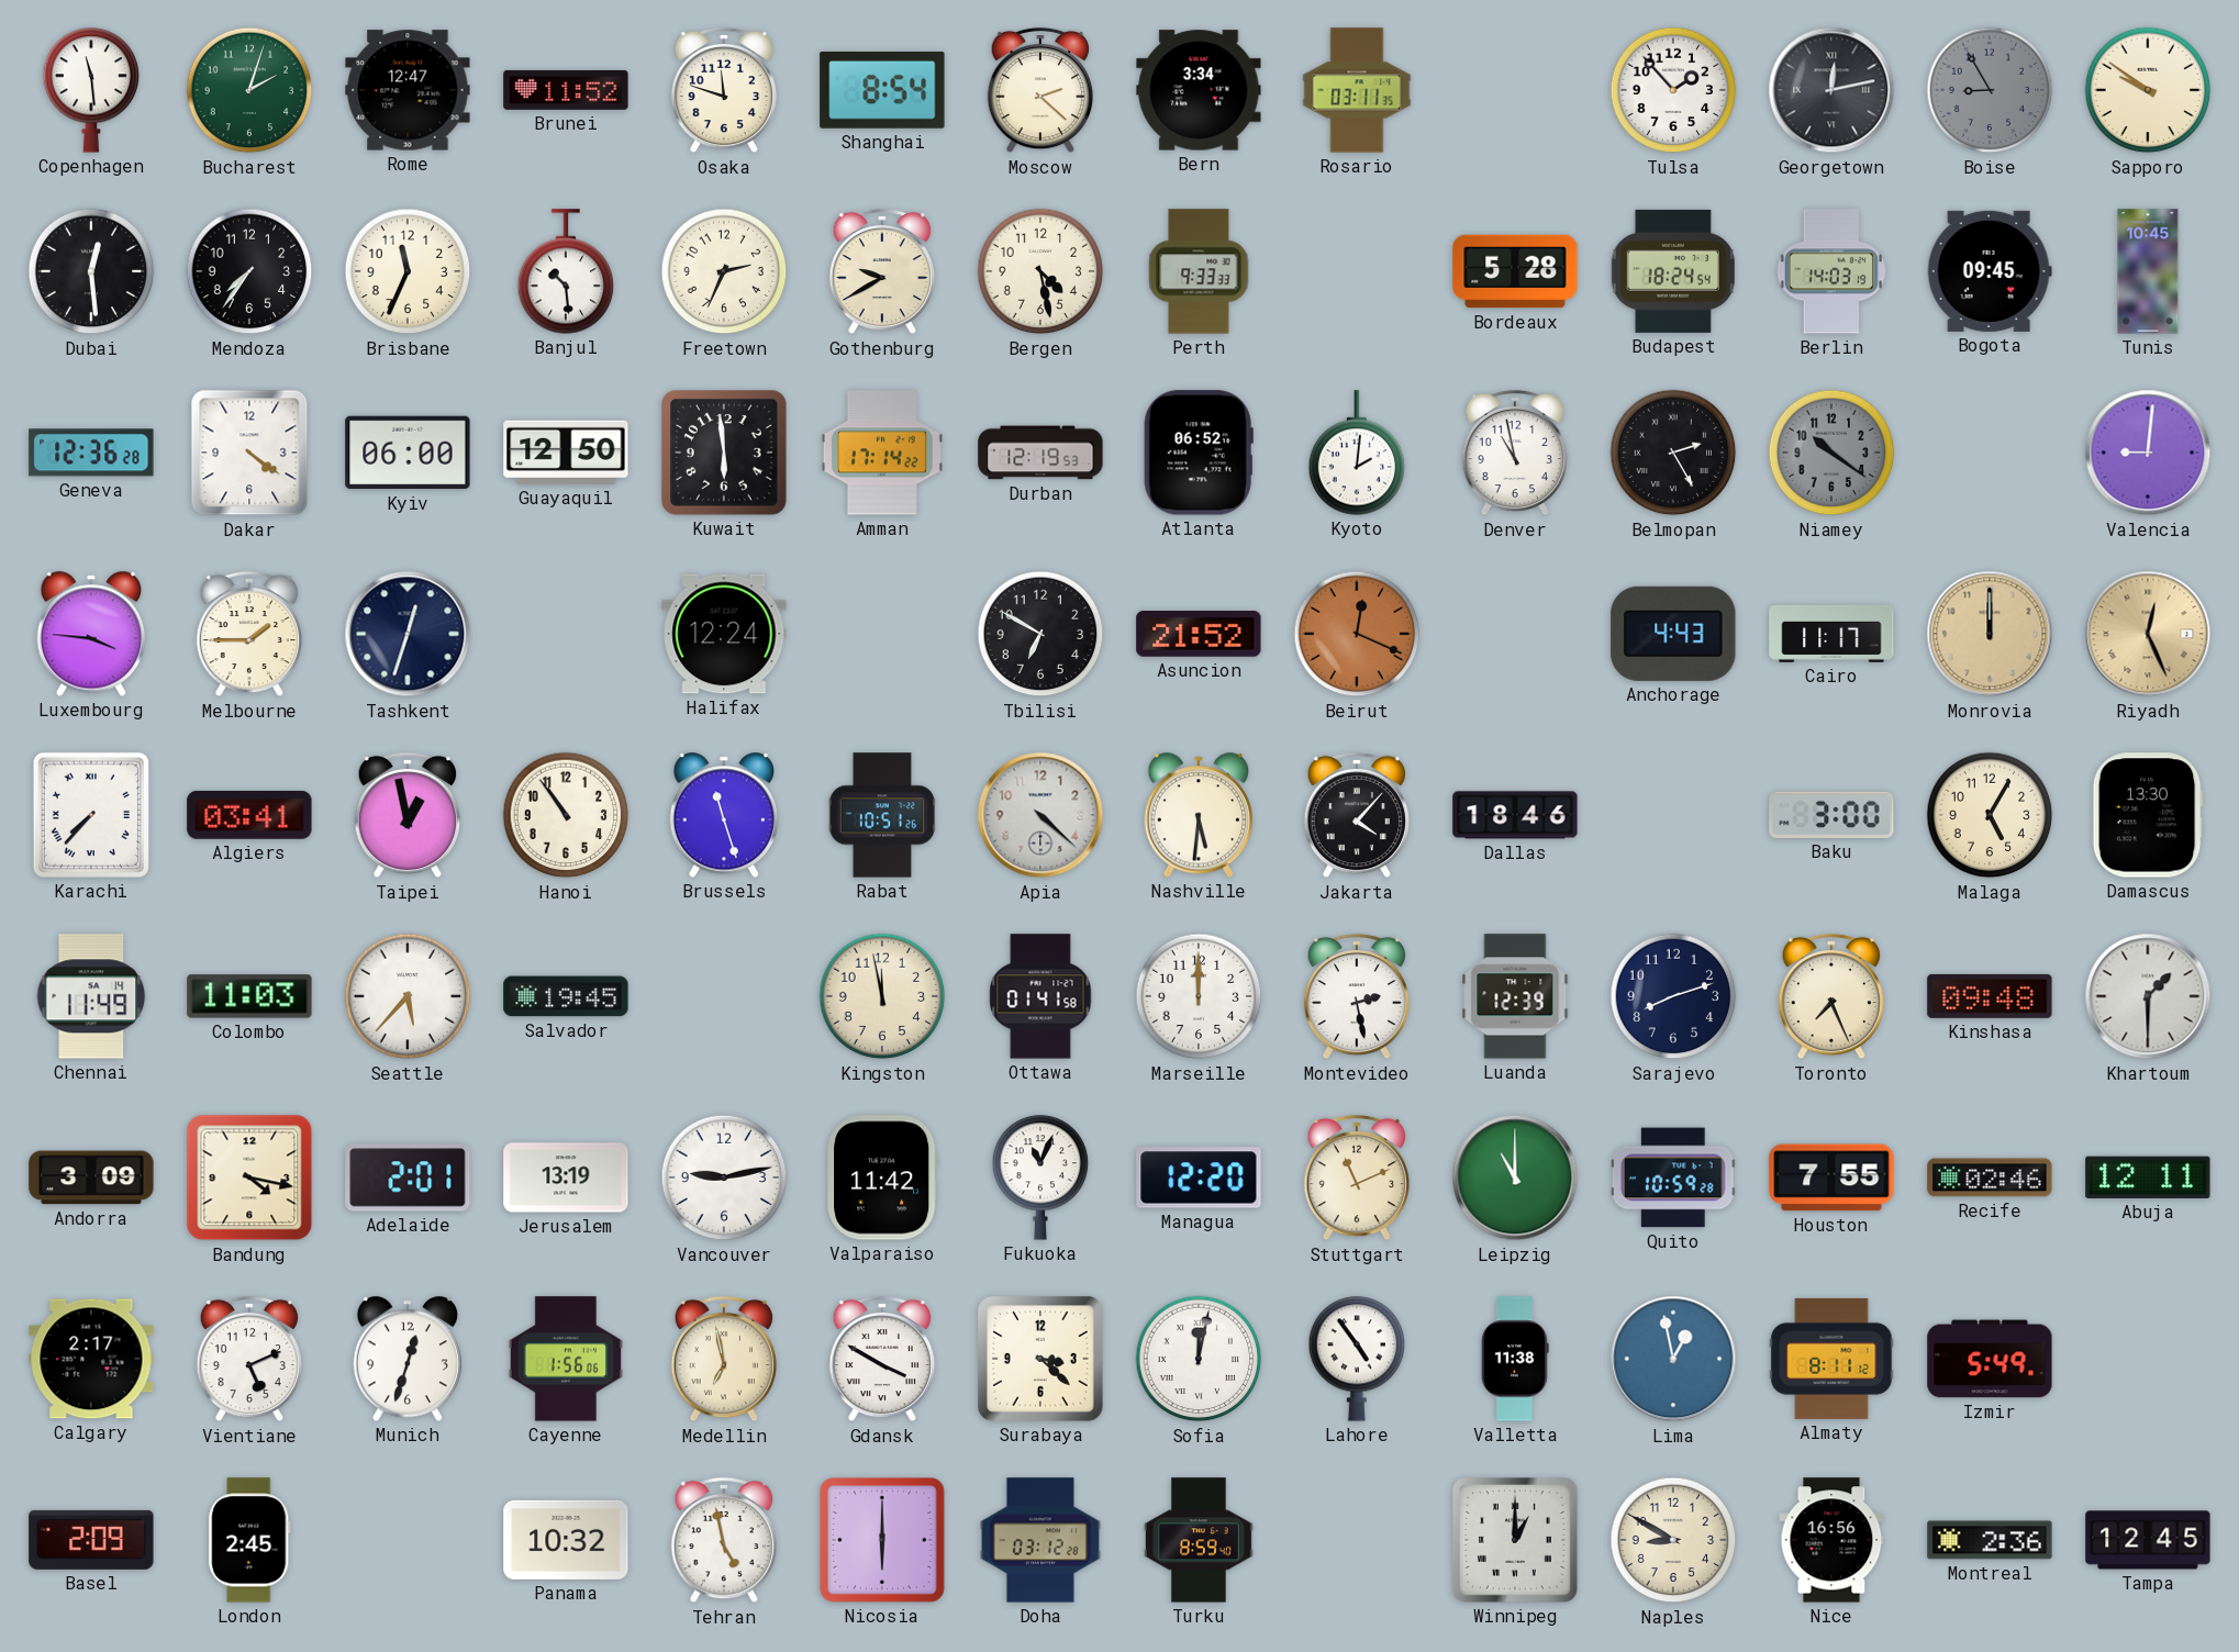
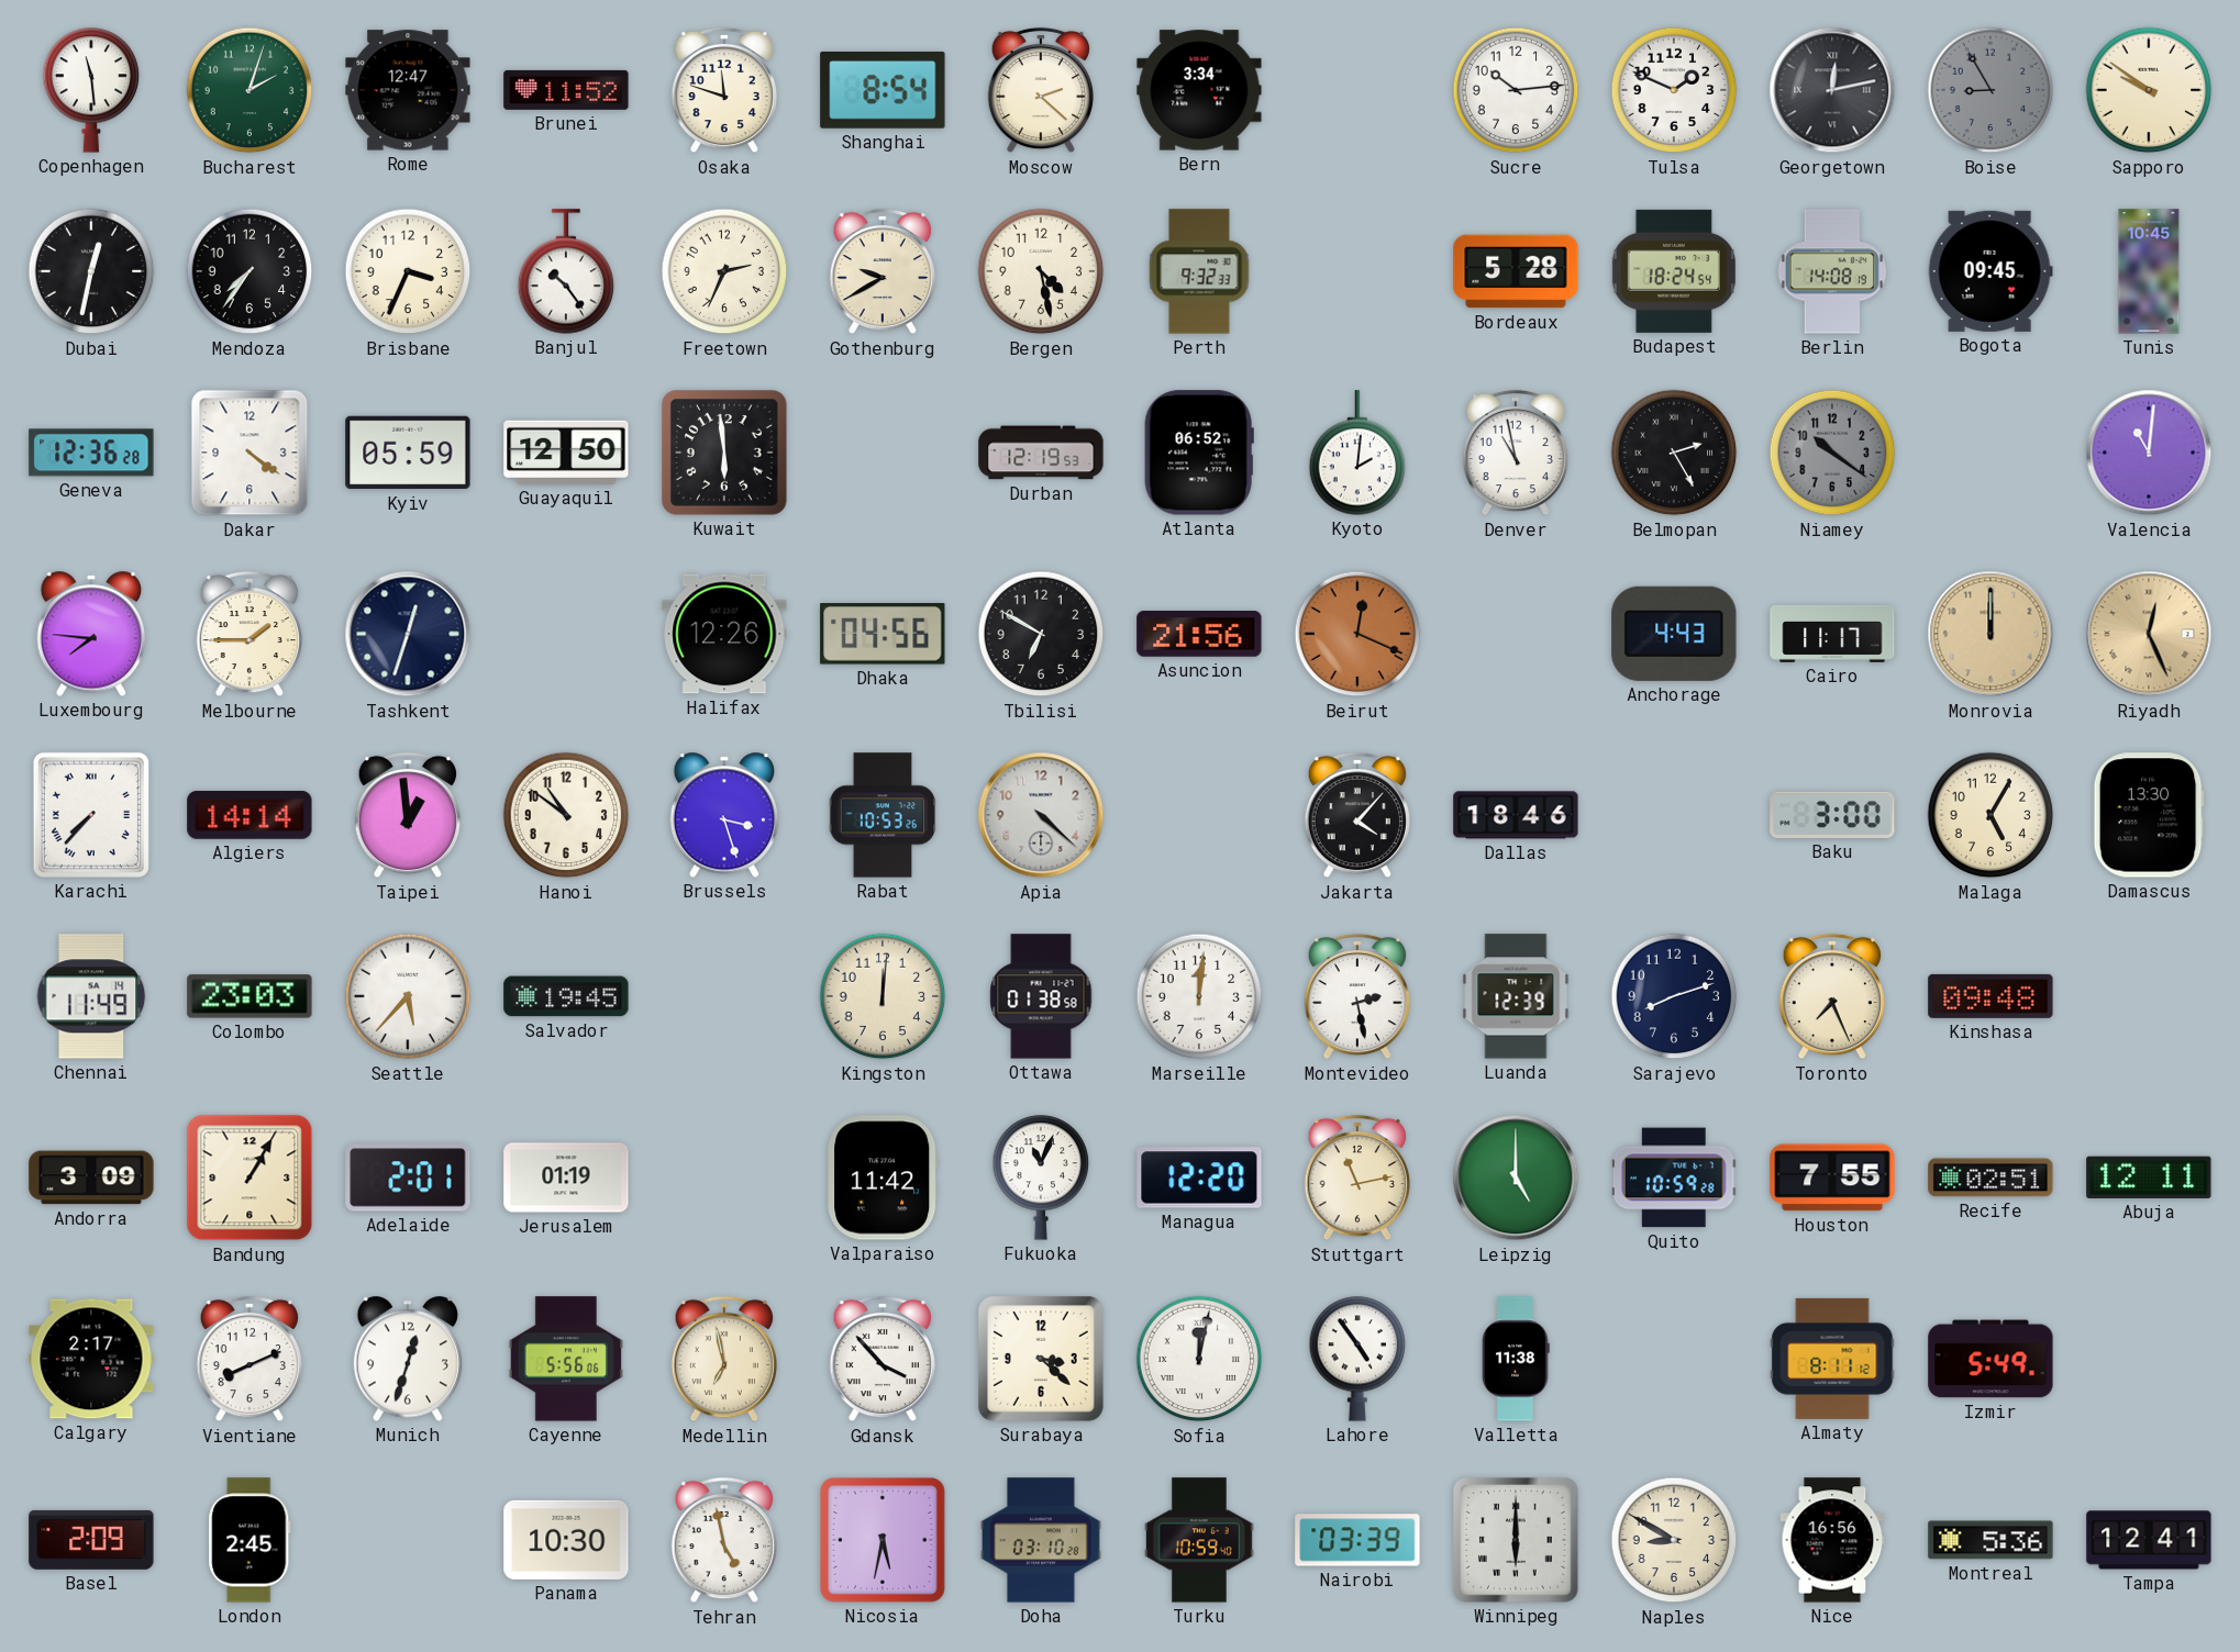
Rosario: 03:11 -> none
Sucre: none -> 10:14
Tulsa: 1:53 -> 1:49
Dubai: 12:29 -> 12:32
Brisbane: 11:34 -> 3:34
Banjul: 10:29 -> 10:24
Perth: 9:33 -> 9:32
Berlin: 14:03 -> 14:08
Kyiv: 06:00 -> 05:59
Amman: 17:14 -> none
Valencia: 9:01 -> 11:01
Luxembourg: 3:46 -> 7:46
Halifax: 12:24 -> 12:26
Dhaka: none -> 04:56
Asuncion: 21:52 -> 21:56
Algiers: 03:41 -> 14:14
Taipei: 12:58 -> 12:59
Hanoi: 10:54 -> 10:51
Brussels: 11:27 -> 3:27
Rabat: 10:51 -> 10:53
Nashville: 5:31 -> none
Colombo: 11:03 -> 23:03
Kingston: 11:58 -> 12:01
Ottawa: 01:41 -> 01:38
Marseille: 12:00 -> 12:01
Khartoum: 1:30 -> none
Bandung: 4:17 -> 1:05
Jerusalem: 13:19 -> 01:19
Vancouver: 9:13 -> none
Stuttgart: 11:11 -> 11:13
Leipzig: 11:00 -> 5:00
Recife: 02:46 -> 02:51
Vientiane: 5:11 -> 8:11
Cayenne: 1:56 -> 5:56
Gdansk: 3:50 -> 3:53
Lima: 12:58 -> none
Panama: 10:32 -> 10:30
Nicosia: 6:00 -> 5:32
Doha: 03:12 -> 03:10
Turku: 8:59 -> 10:59
Nairobi: none -> 03:39
Winnipeg: 1:00 -> 6:00
Montreal: 2:36 -> 5:36
Tampa: 12:45 -> 12:41
